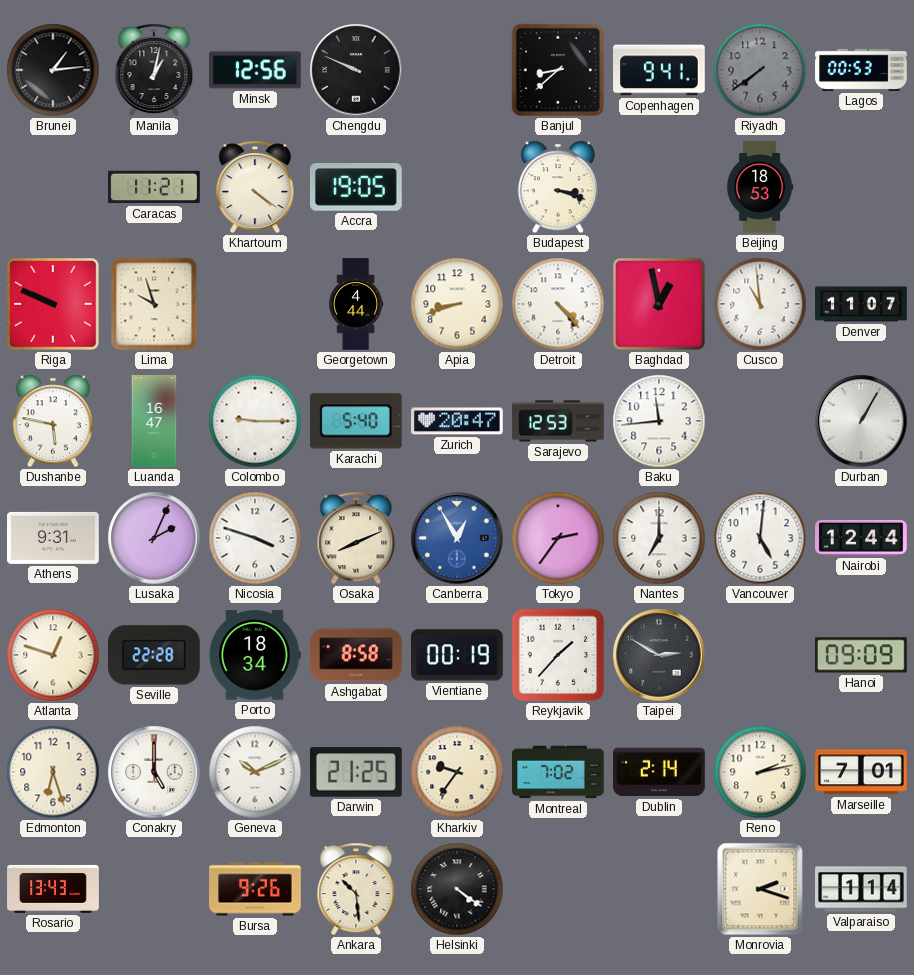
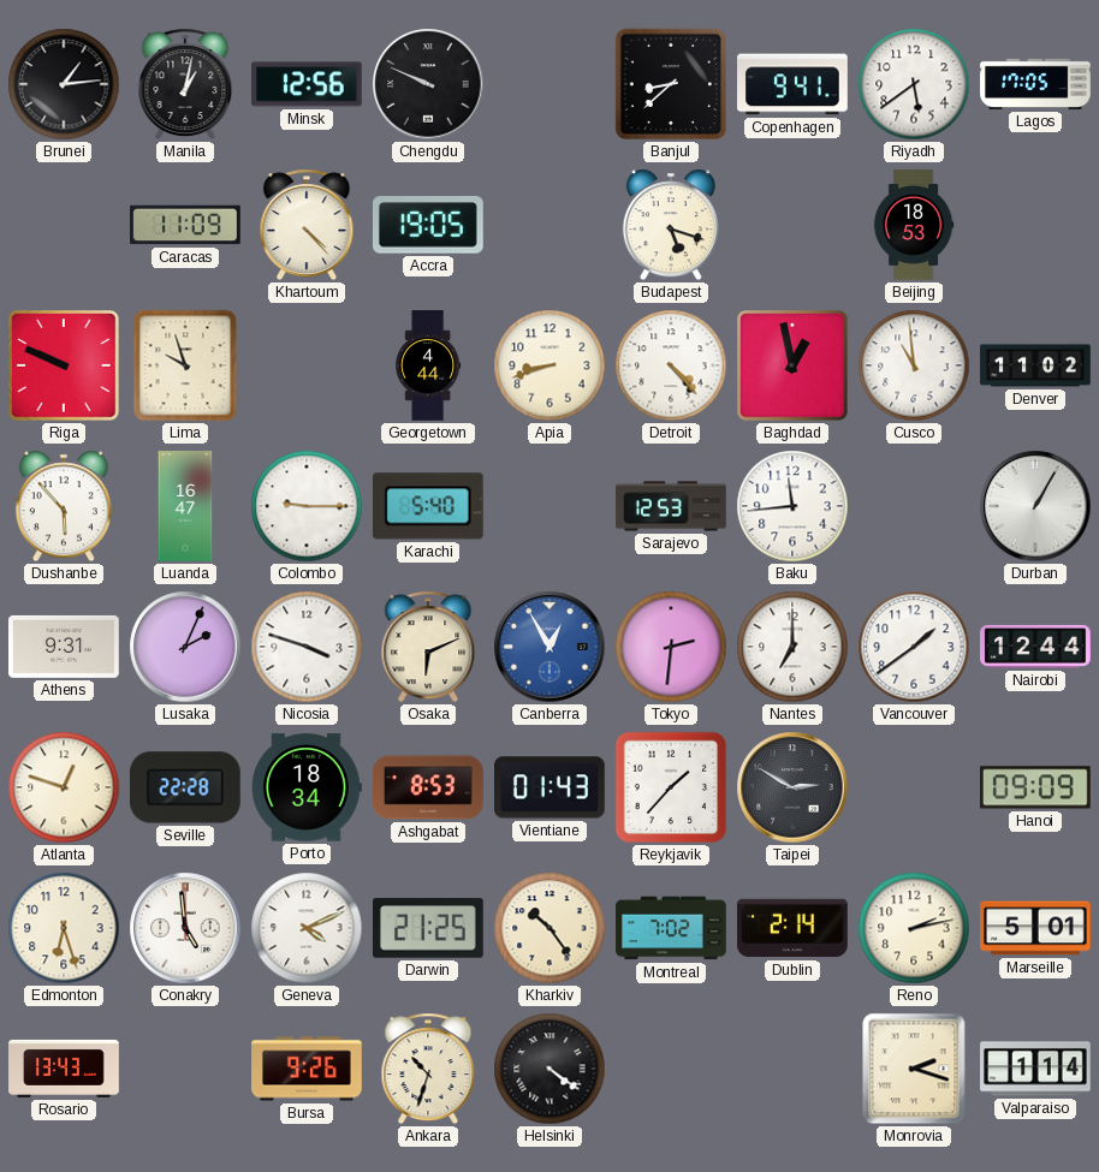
Riyadh: 7:39 -> 5:39
Riyadh dial: grey -> white
Lagos: 00:53 -> 17:05
Caracas: 11:21 -> 11:09
Khartoum: 4:21 -> 4:23
Budapest: 3:18 -> 5:18
Denver: 11:07 -> 11:02
Dushanbe: 5:47 -> 5:53
Zurich: 20:47 -> none
Osaka: 8:11 -> 6:11
Tokyo: 2:36 -> 2:31
Vancouver: 5:01 -> 1:39
Ashgabat: 8:58 -> 8:53
Vientiane: 00:19 -> 01:43
Conakry: 5:00 -> 4:59
Geneva: 10:11 -> 4:11
Kharkiv: 9:36 -> 10:24
Marseille: 7:01 -> 5:01
Ankara: 10:29 -> 10:33
